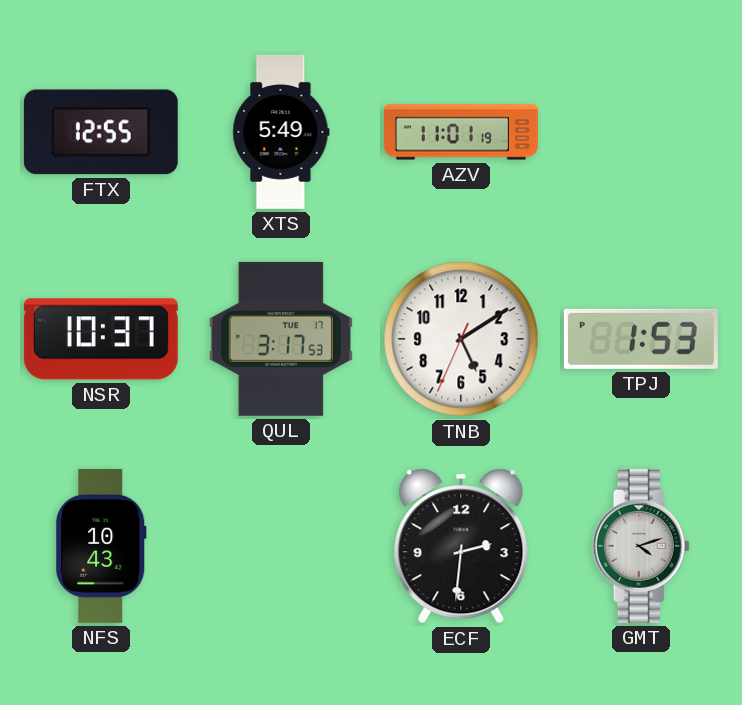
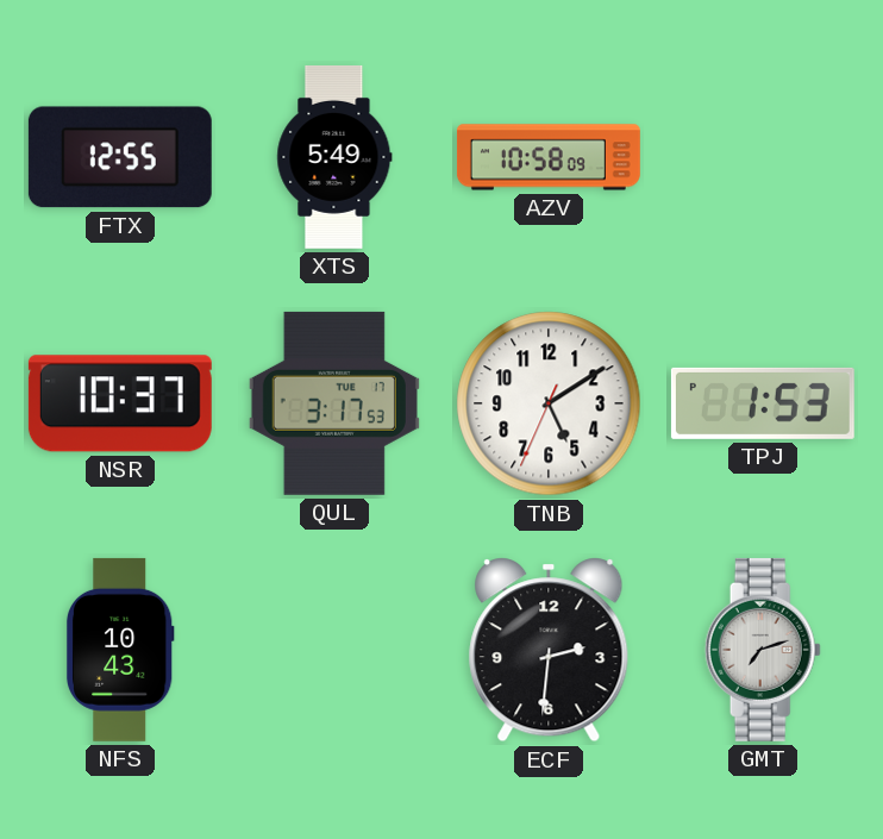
AZV: 11:01 -> 10:58
GMT: 4:12 -> 7:12
